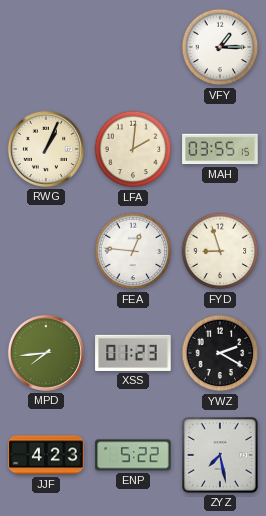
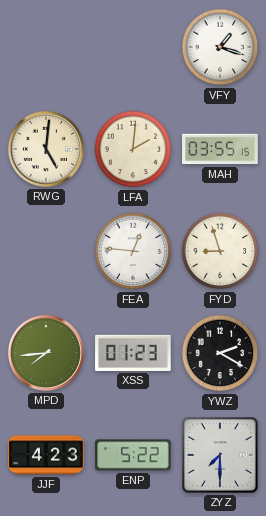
VFY: 1:15 -> 1:18
RWG: 1:04 -> 5:01
ZYZ: 7:28 -> 7:30
